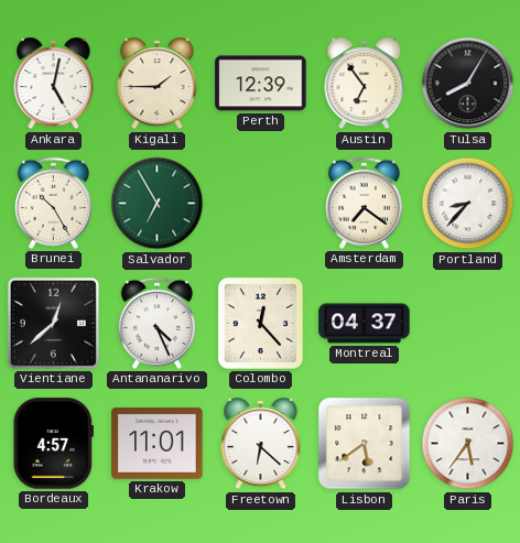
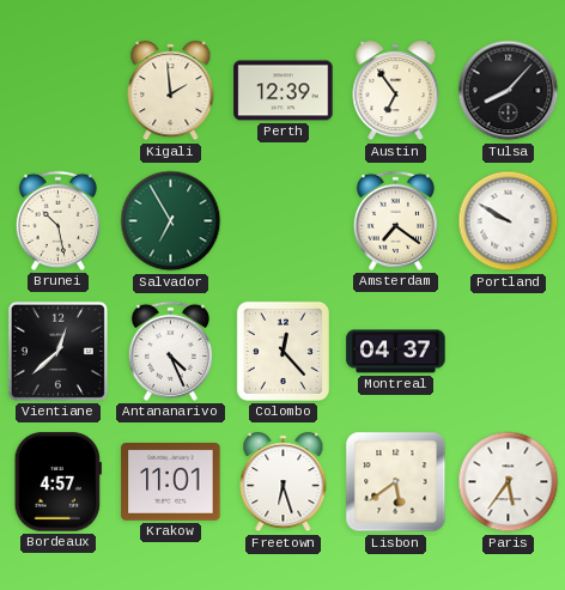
Ankara: 5:02 -> none
Kigali: 1:45 -> 1:59
Tulsa: 8:05 -> 8:07
Brunei: 10:25 -> 10:28
Portland: 8:37 -> 9:50
Freetown: 6:22 -> 6:27
